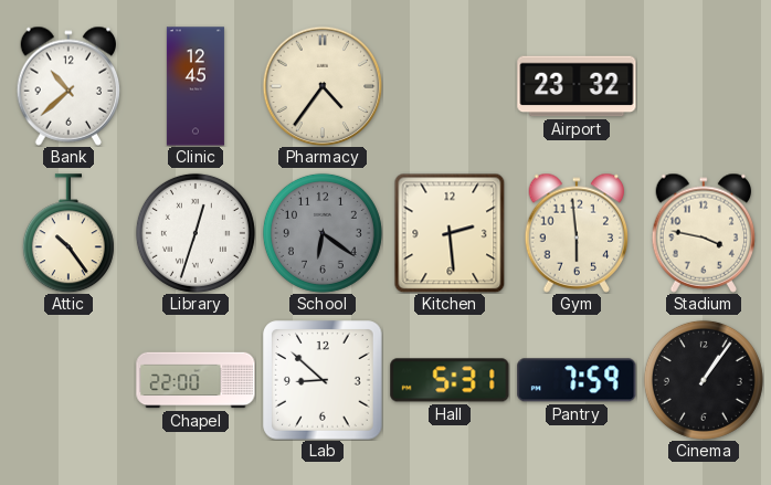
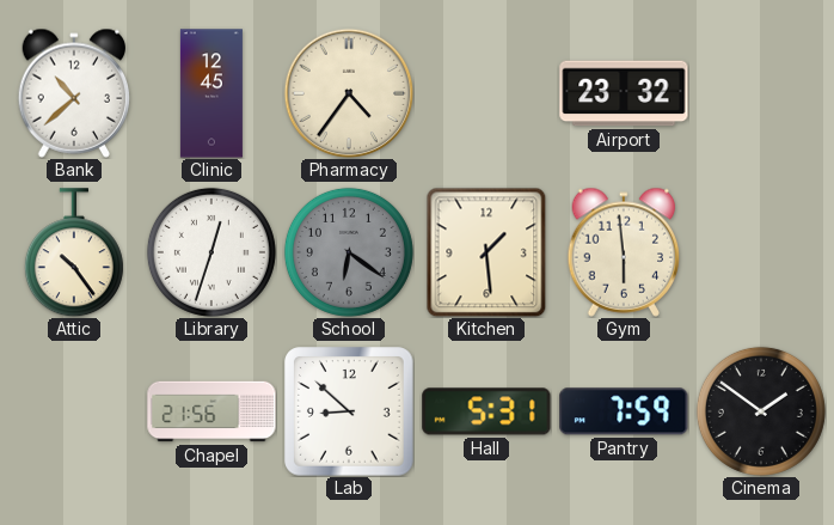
Kitchen: 2:29 -> 1:29
Stadium: 3:47 -> none
Chapel: 22:00 -> 21:56
Cinema: 1:06 -> 1:51
